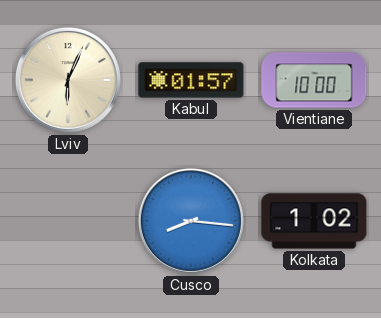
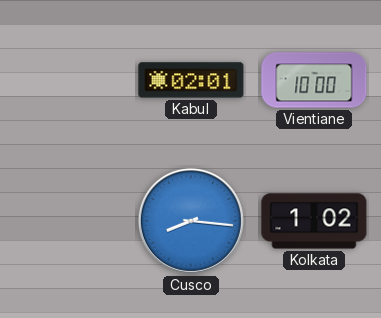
Lviv: 6:04 -> none
Kabul: 01:57 -> 02:01
